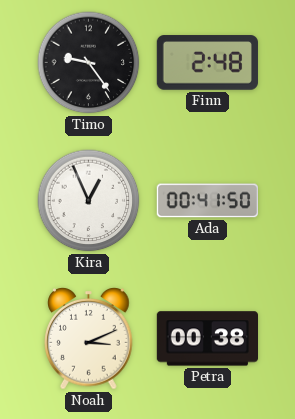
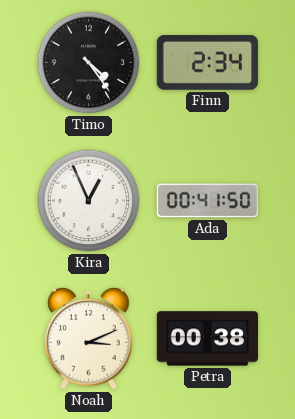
Timo: 9:24 -> 4:24
Finn: 2:48 -> 2:34
